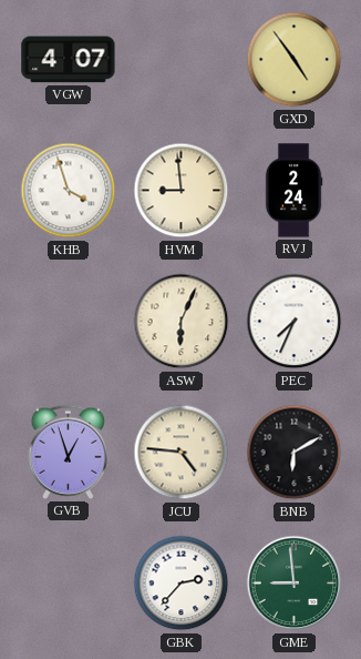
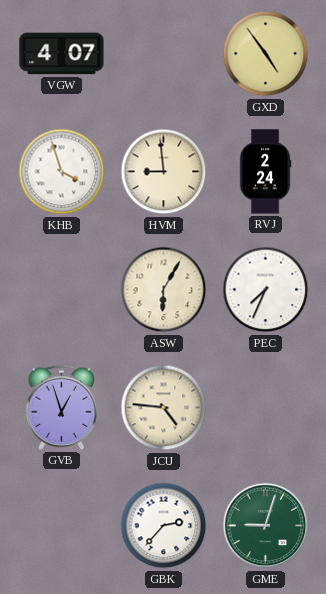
ASW: 6:04 -> 6:05
BNB: 6:10 -> none
GME: 8:59 -> 9:03
